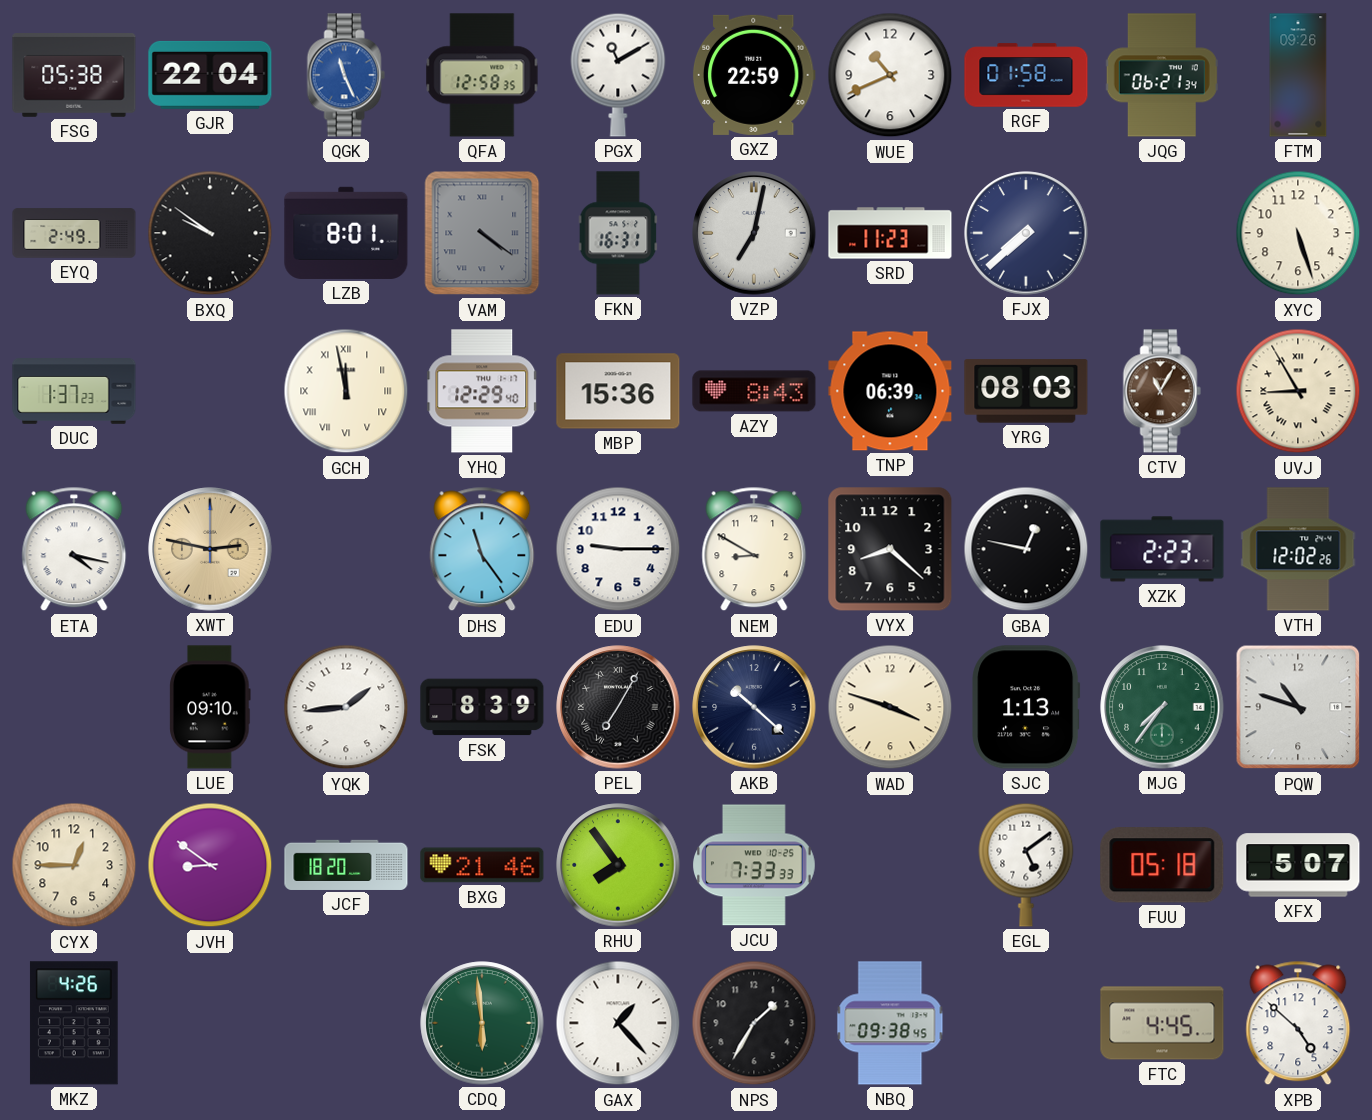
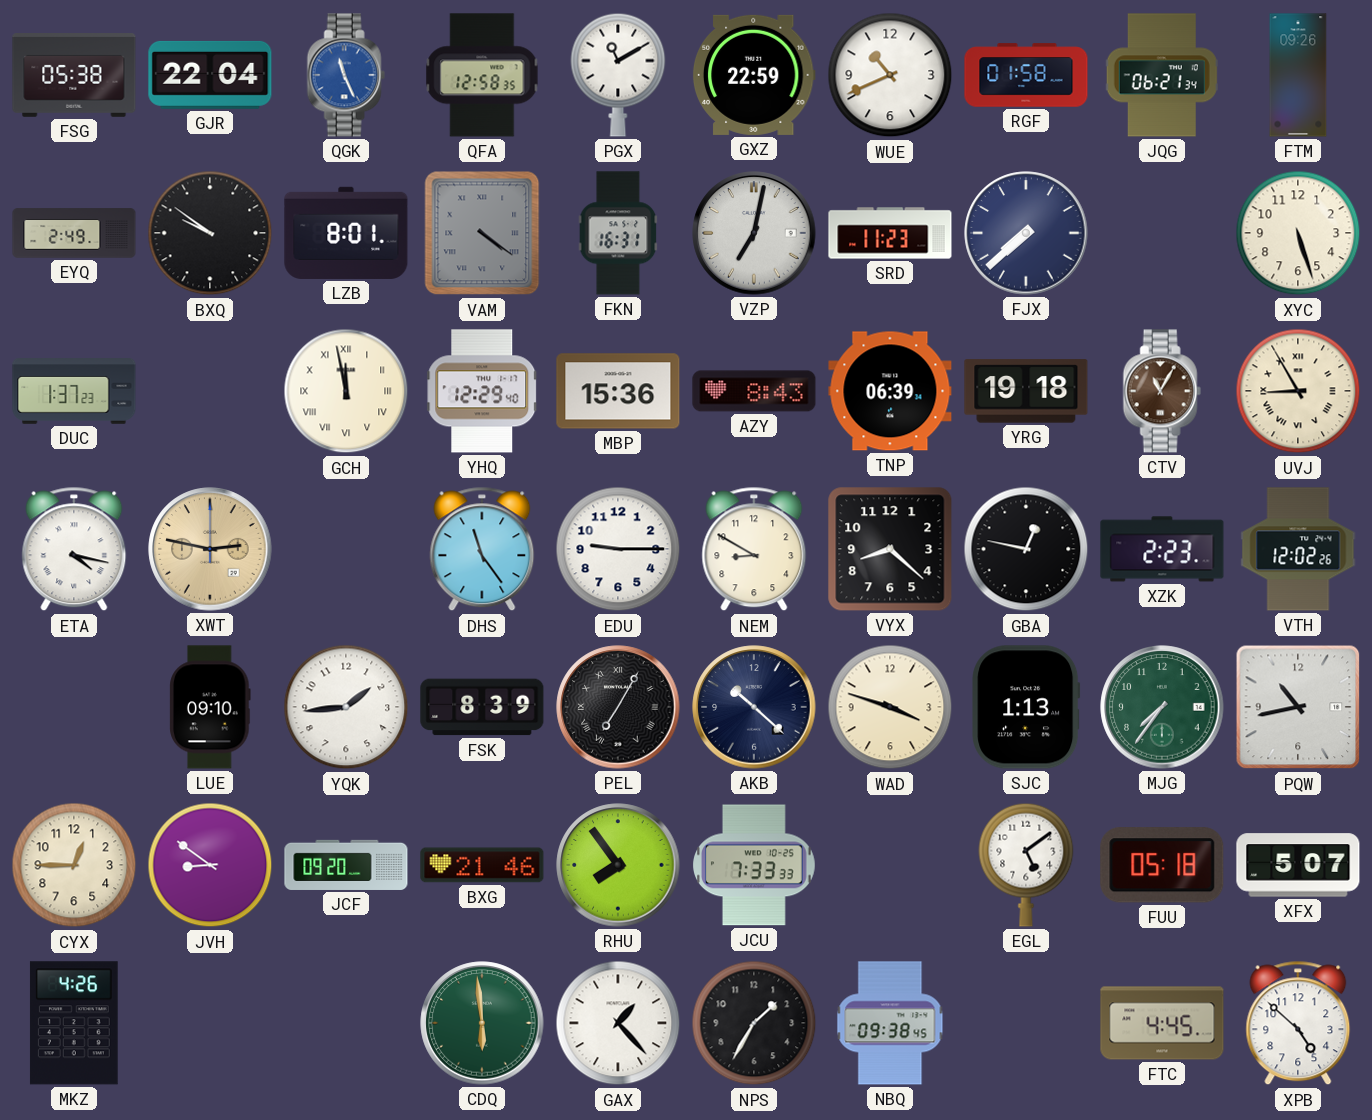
YRG: 08:03 -> 19:18
PQW: 10:48 -> 10:43
JCF: 18:20 -> 09:20
